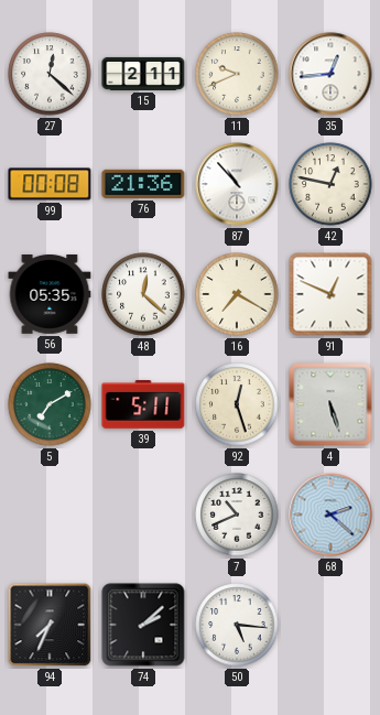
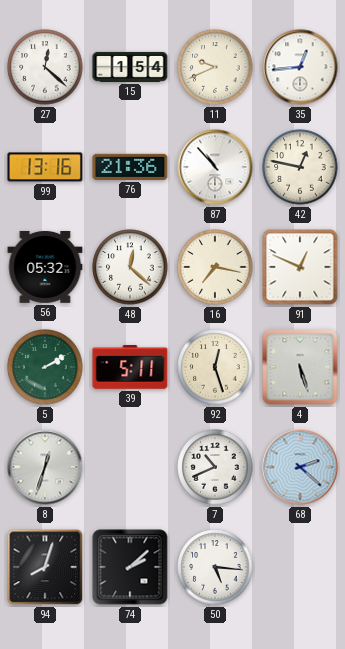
15: 2:11 -> 1:54
99: 00:08 -> 13:16
56: 05:35 -> 05:32
16: 7:20 -> 7:17
5: 7:10 -> 2:10
8: none -> 12:33
94: 7:34 -> 8:03
